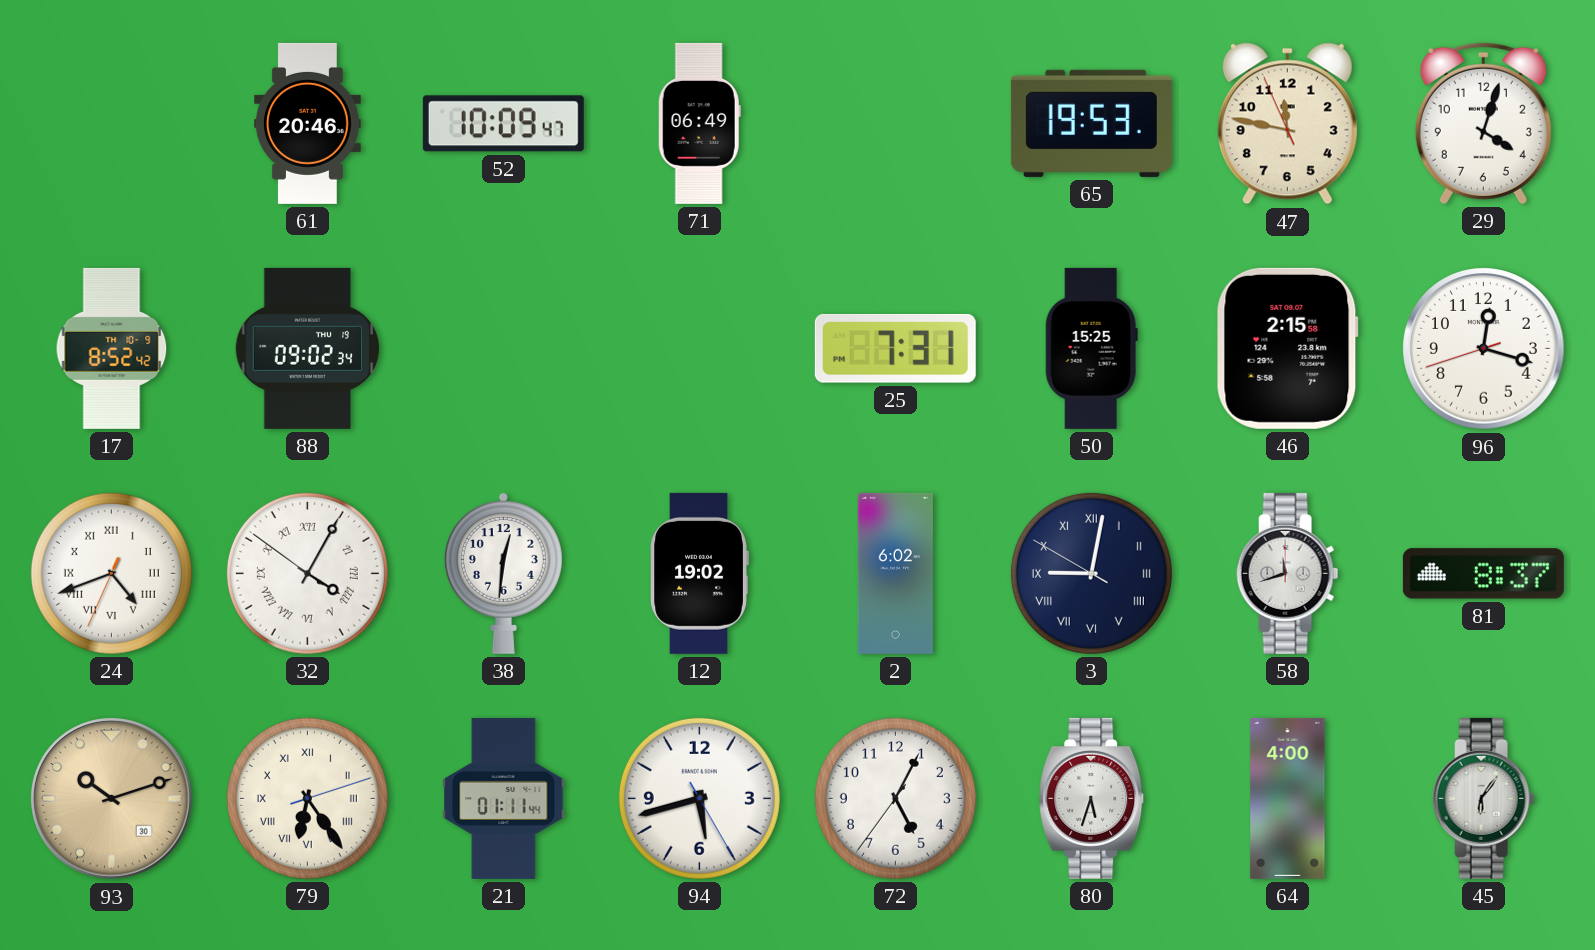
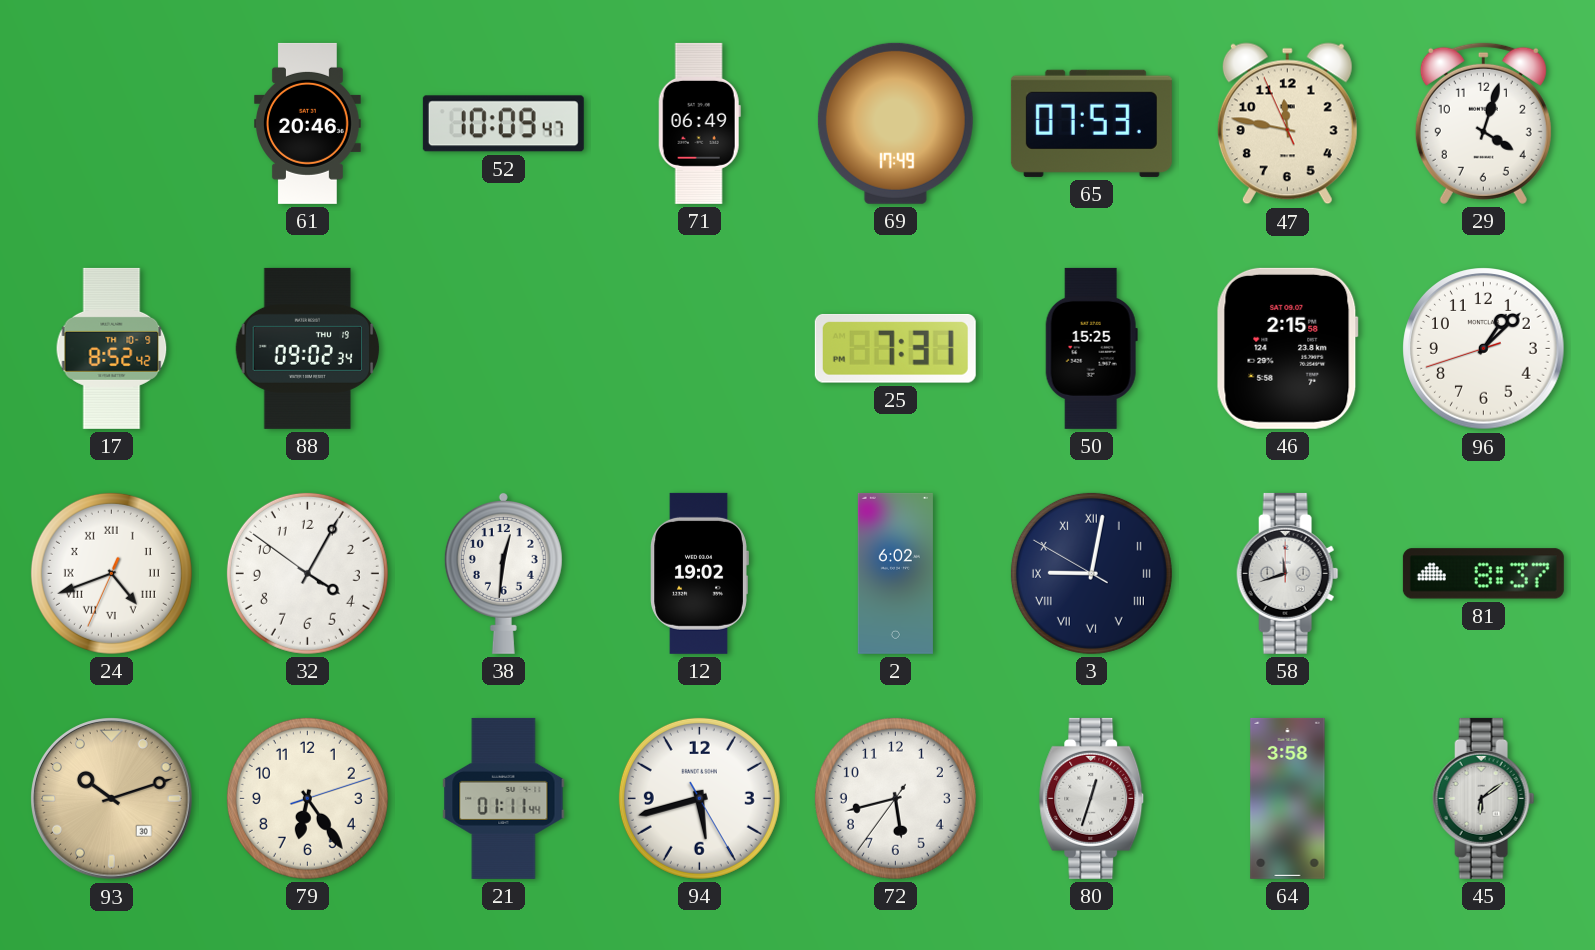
69: none -> 17:49
65: 19:53 -> 07:53
96: 12:17 -> 1:07
32 numerals: Roman -> Arabic
79 numerals: Roman -> Arabic
72: 5:04 -> 5:42
80: 5:33 -> 12:33
64: 4:00 -> 3:58
45: 6:06 -> 6:09
